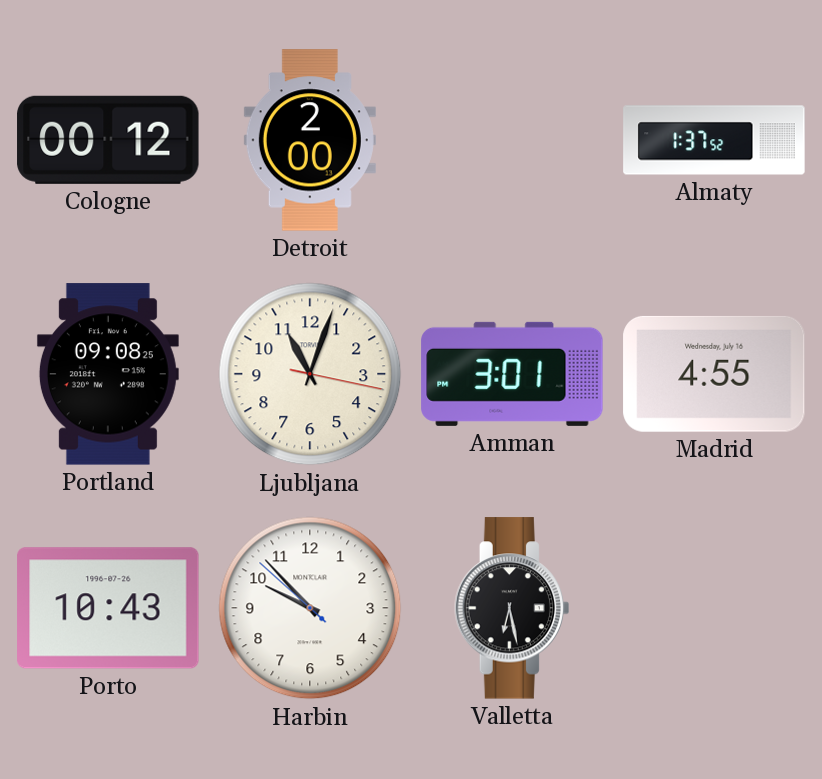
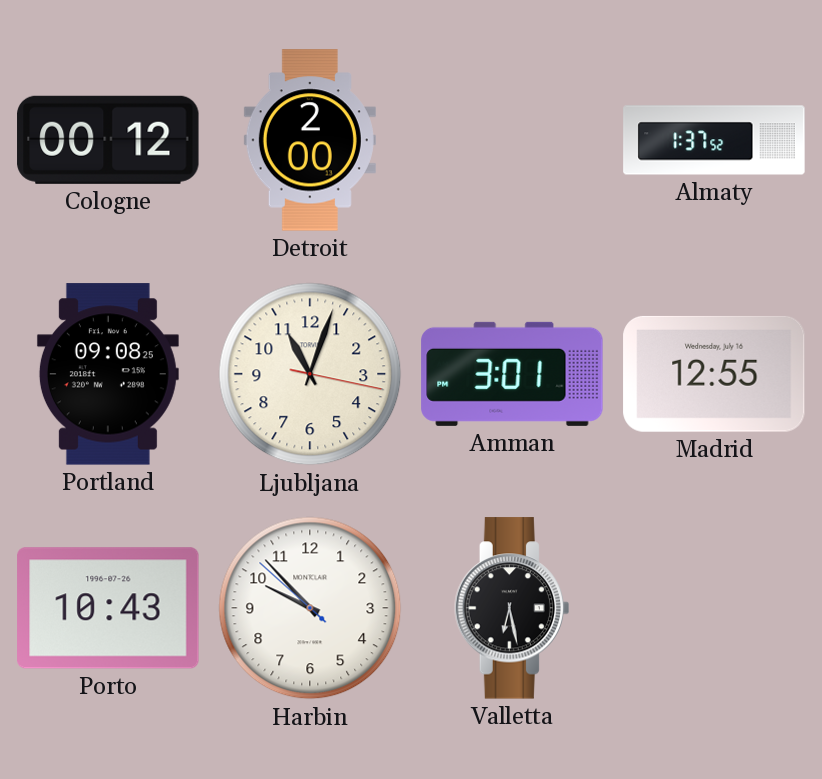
Madrid: 4:55 -> 12:55
